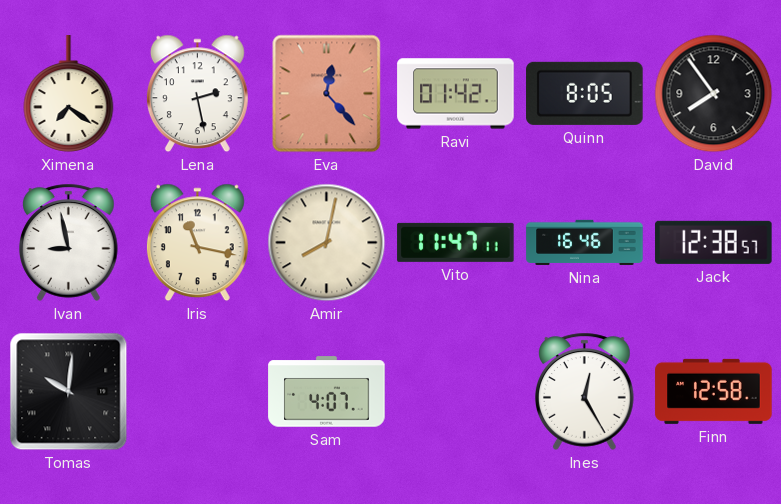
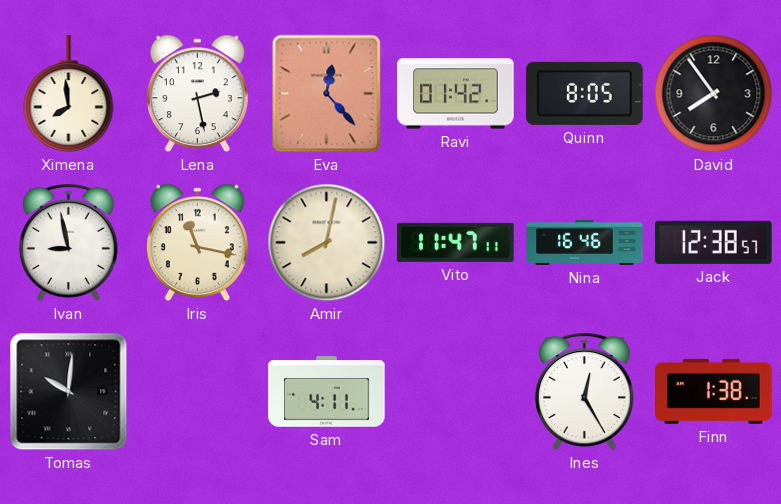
Ximena: 7:21 -> 7:59
Sam: 4:07 -> 4:11
Finn: 12:58 -> 1:38
